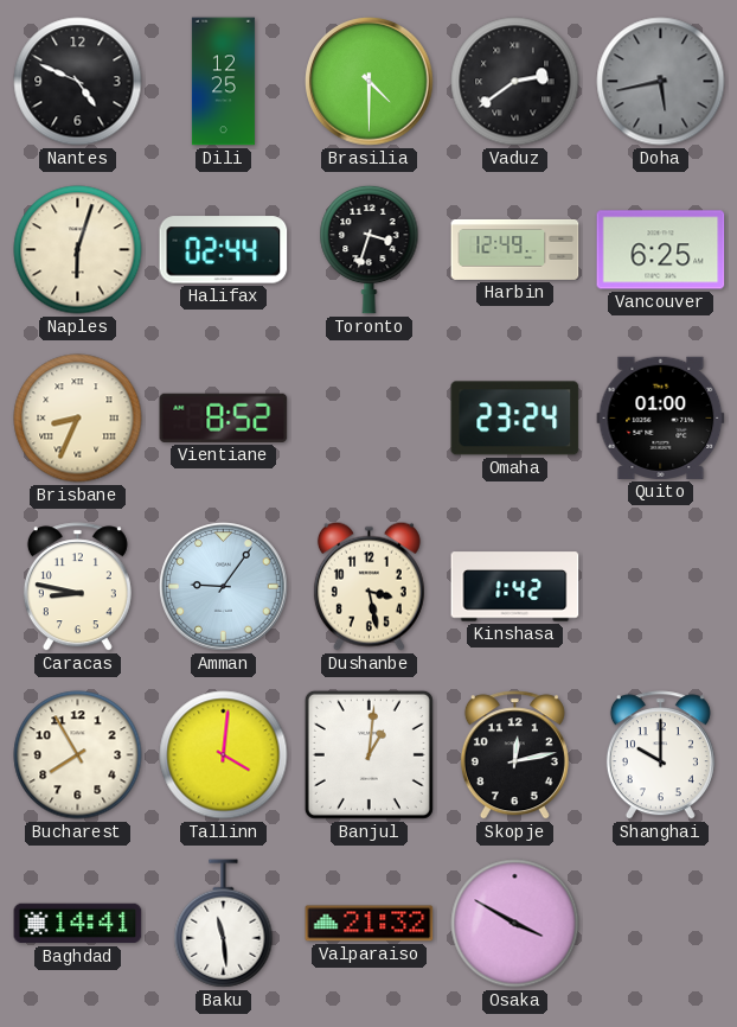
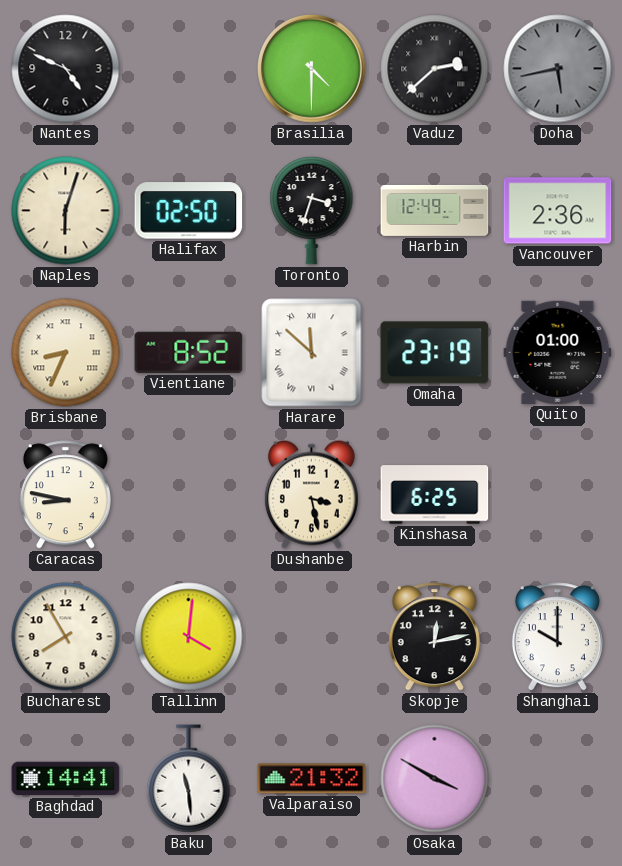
Dili: 12:25 -> none
Vaduz: 2:39 -> 2:38
Halifax: 02:44 -> 02:50
Vancouver: 6:25 -> 2:36
Harare: none -> 11:52
Omaha: 23:24 -> 23:19
Amman: 9:06 -> none
Kinshasa: 1:42 -> 6:25
Banjul: 1:01 -> none
